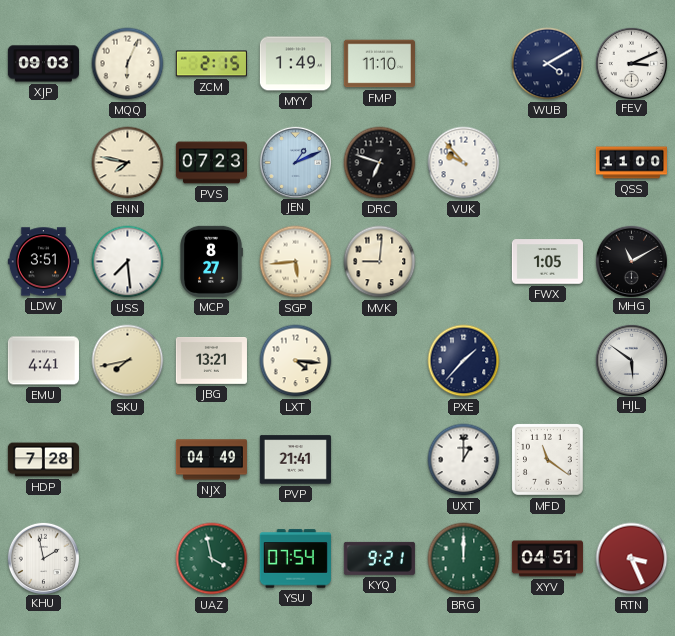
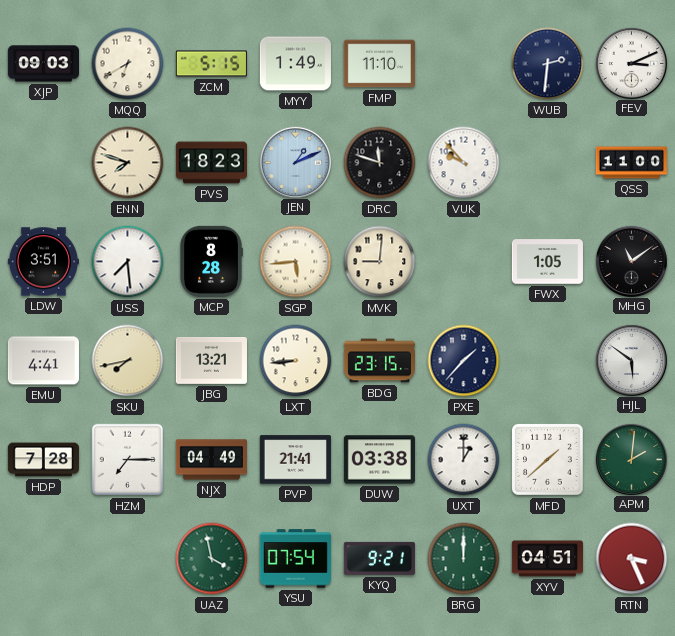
MQQ: 6:04 -> 6:40
ZCM: 2:15 -> 5:15
WUB: 4:10 -> 2:31
ENN: 7:47 -> 7:48
PVS: 07:23 -> 18:23
DRC: 6:48 -> 11:48
MCP: 8:27 -> 8:28
MHG: 11:10 -> 11:09
LXT: 4:16 -> 8:44
BDG: none -> 23:15
HZM: none -> 7:15
DUW: none -> 03:38
MFD: 11:21 -> 1:38
APM: none -> 2:01
KHU: 1:58 -> none
